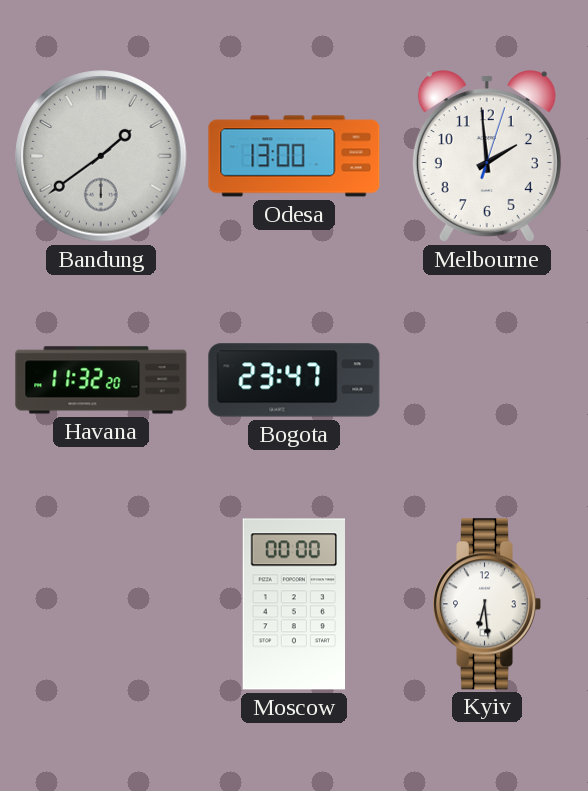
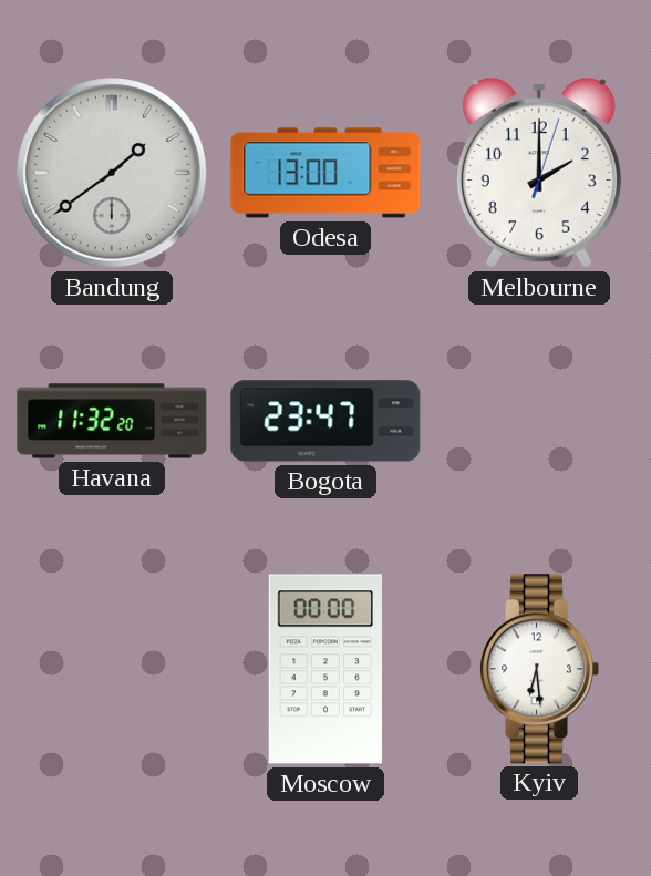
Melbourne: 1:59 -> 2:00
